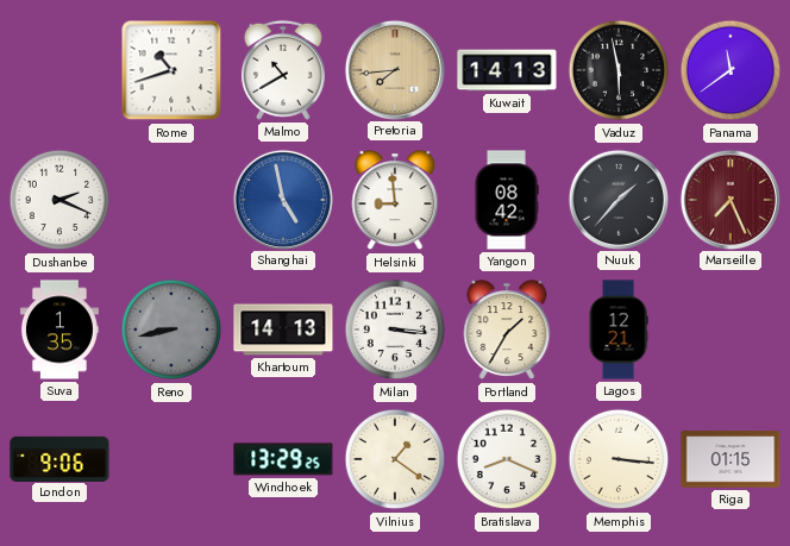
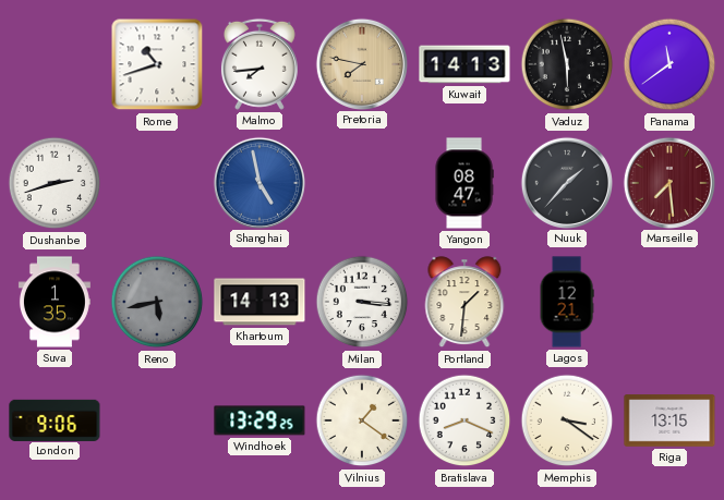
Malmo: 10:40 -> 7:44
Pretoria: 7:44 -> 7:47
Dushanbe: 2:19 -> 2:42
Helsinki: 8:59 -> none
Yangon: 08:42 -> 08:47
Marseille: 7:26 -> 7:29
Reno: 8:43 -> 5:43
Portland: 1:35 -> 1:31
Memphis: 3:16 -> 3:21
Riga: 01:15 -> 13:15
